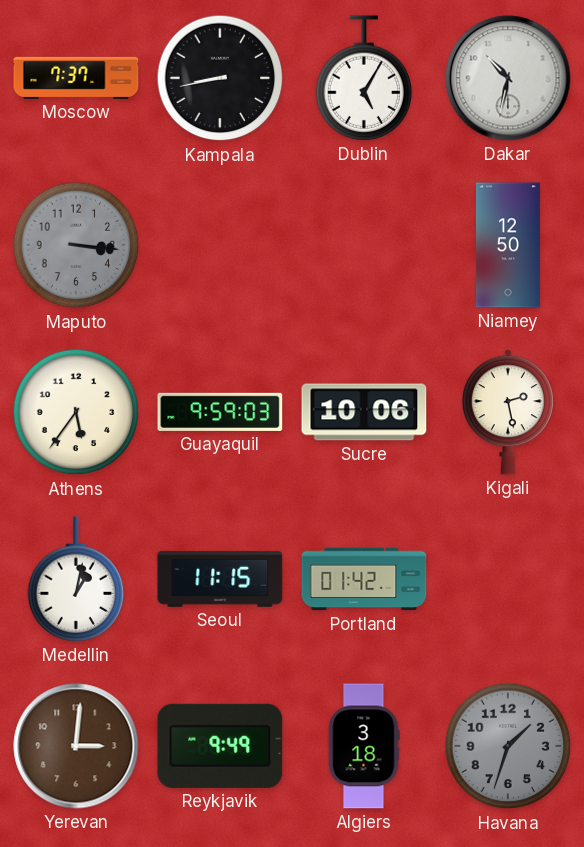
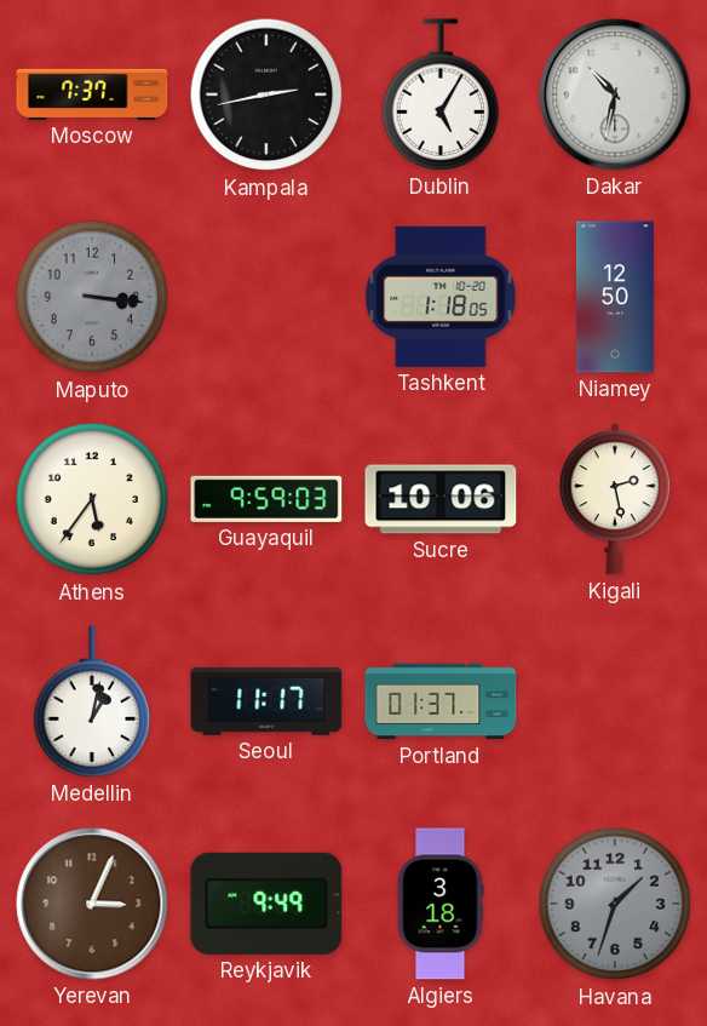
Kampala: 8:43 -> 2:43
Tashkent: none -> 1:18
Seoul: 11:15 -> 11:17
Portland: 01:42 -> 01:37
Yerevan: 3:01 -> 3:04
